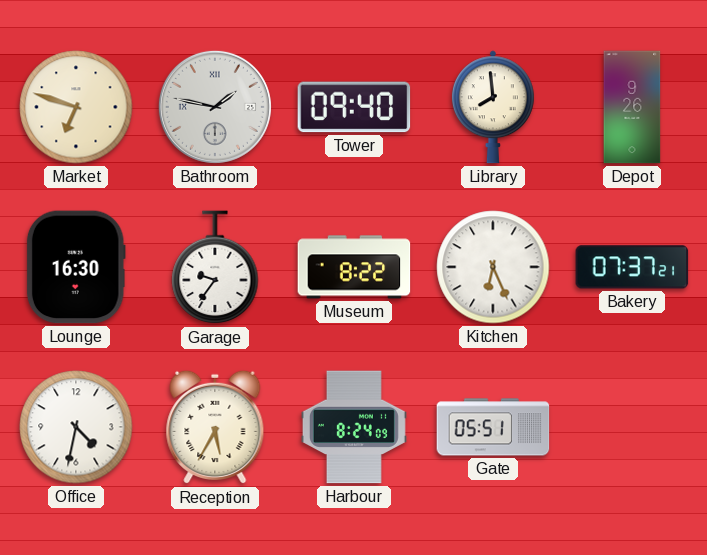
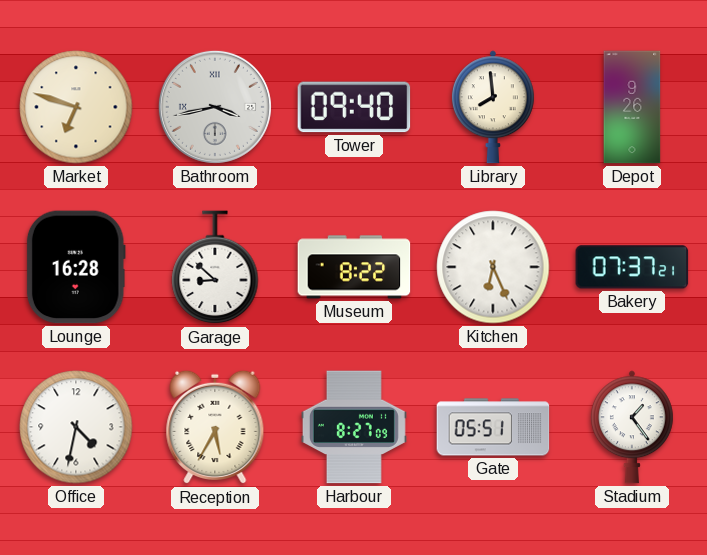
Bathroom: 1:47 -> 3:43
Lounge: 16:30 -> 16:28
Garage: 9:36 -> 8:52
Harbour: 8:24 -> 8:27
Stadium: none -> 1:24
